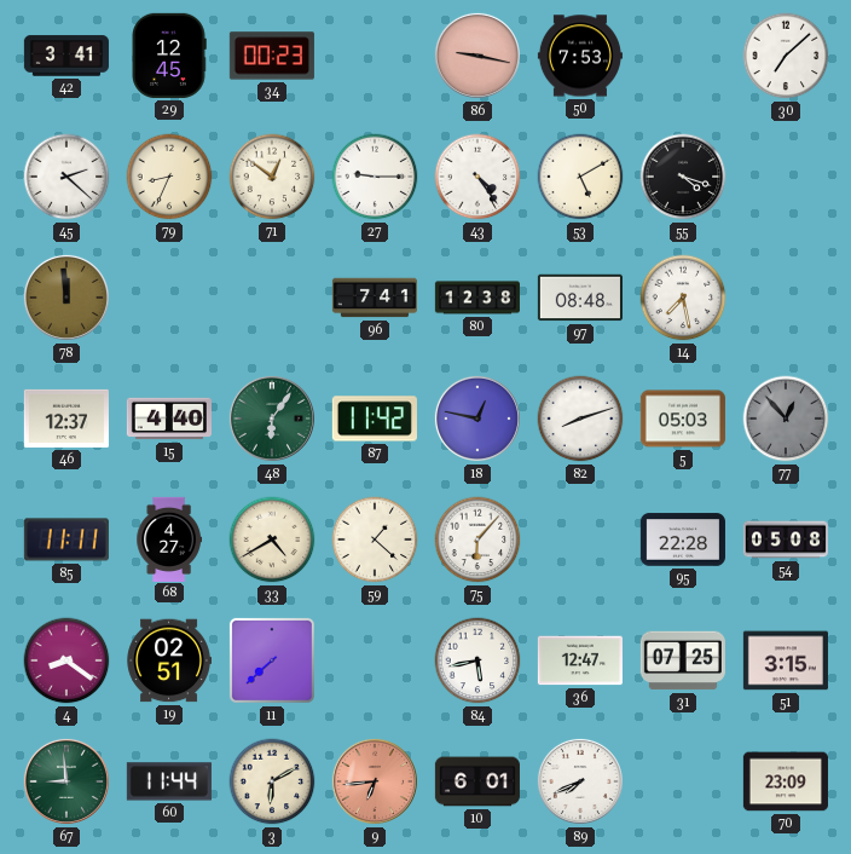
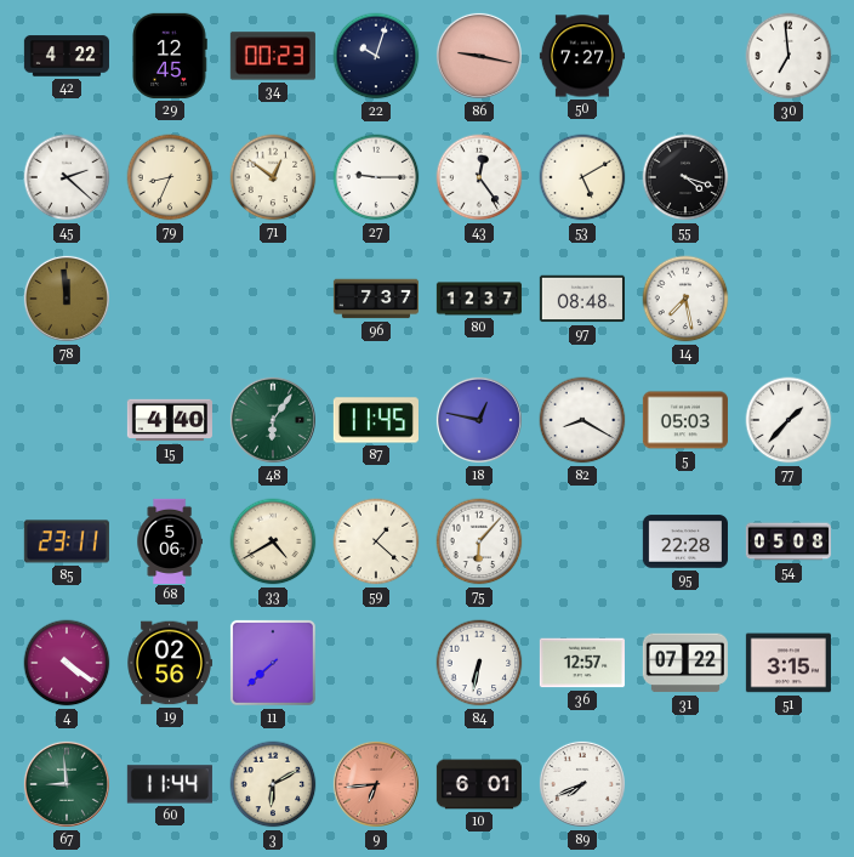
42: 3:41 -> 4:22
22: none -> 10:03
50: 7:53 -> 7:27
30: 7:08 -> 6:59
43: 4:24 -> 12:24
96: 7:41 -> 7:37
80: 12:38 -> 12:37
46: 12:37 -> none
87: 11:42 -> 11:45
82: 8:12 -> 8:20
77: 12:53 -> 1:37
77 dial: grey -> white
85: 11:11 -> 23:11
68: 4:27 -> 5:06
4: 8:21 -> 4:21
19: 02:51 -> 02:56
84: 5:43 -> 6:32
36: 12:47 -> 12:57
31: 07:25 -> 07:22
70: 23:09 -> none
